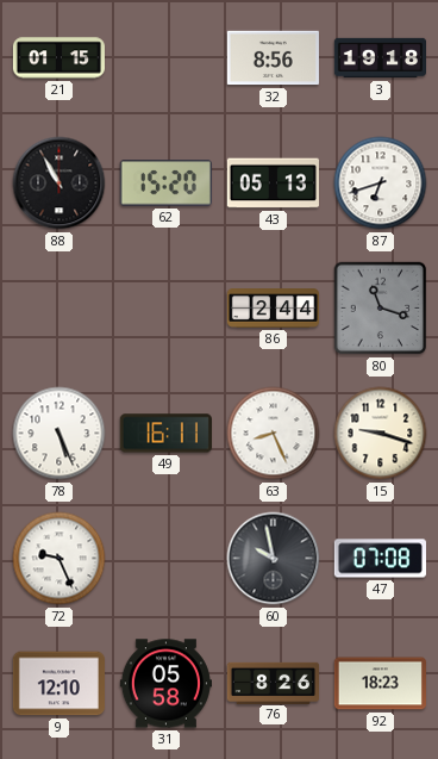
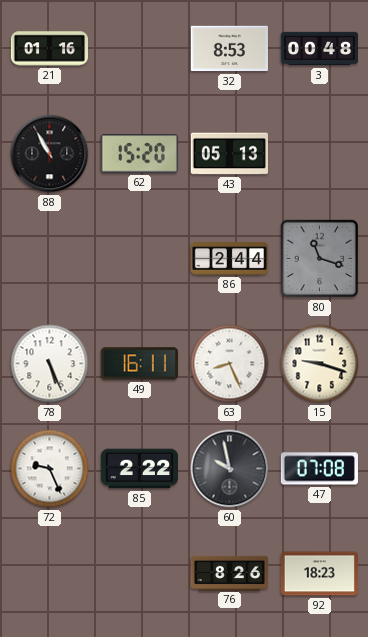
21: 01:15 -> 01:16
32: 8:56 -> 8:53
3: 19:18 -> 00:48
87: 6:42 -> none
85: none -> 2:22
9: 12:10 -> none
31: 05:58 -> none
